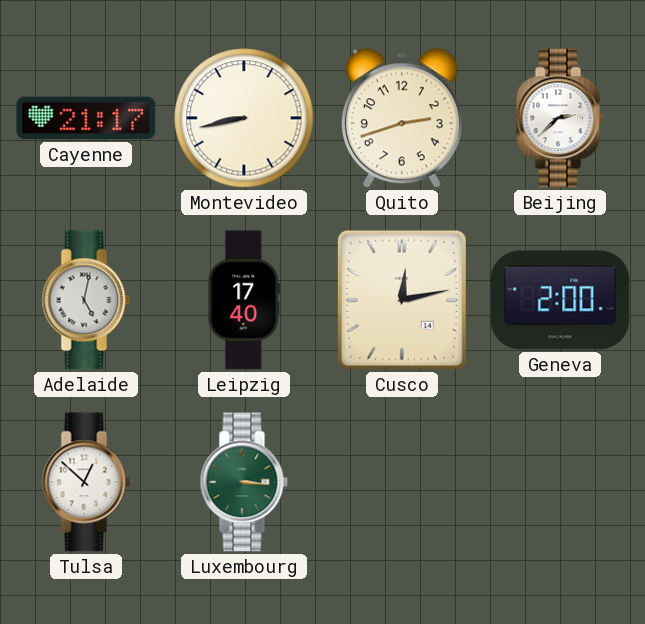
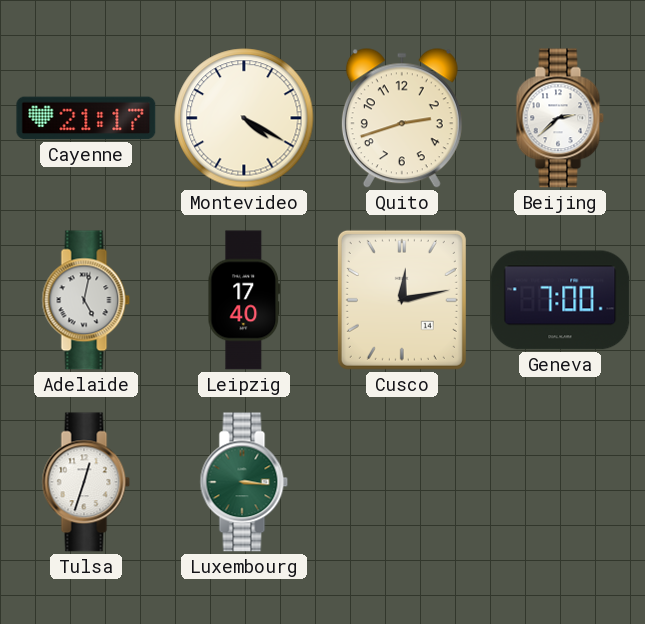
Montevideo: 8:43 -> 4:20
Geneva: 2:00 -> 7:00
Tulsa: 12:52 -> 12:33
